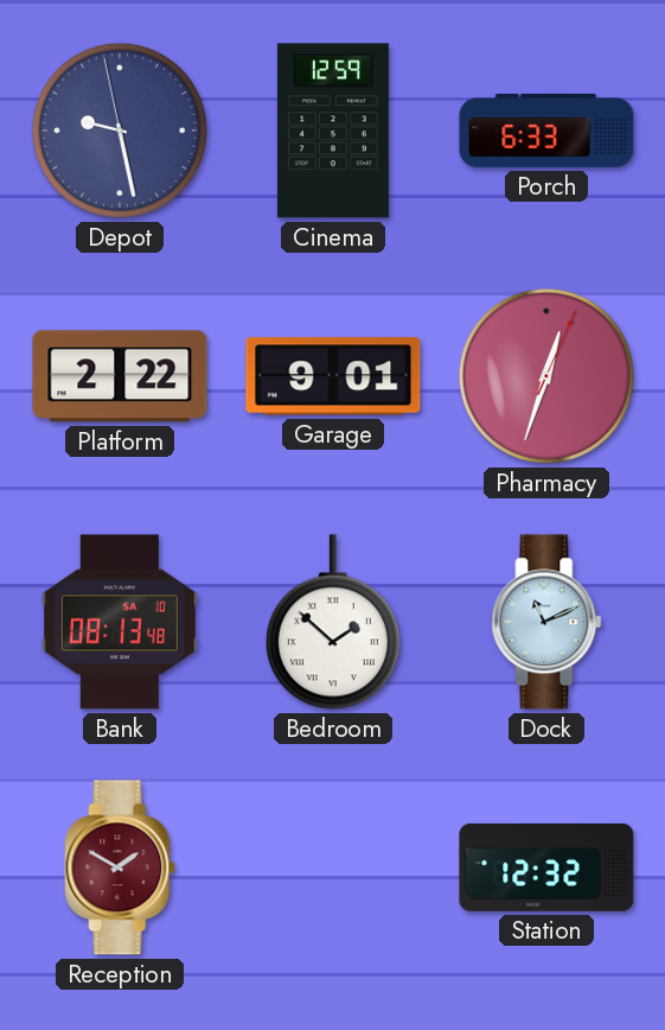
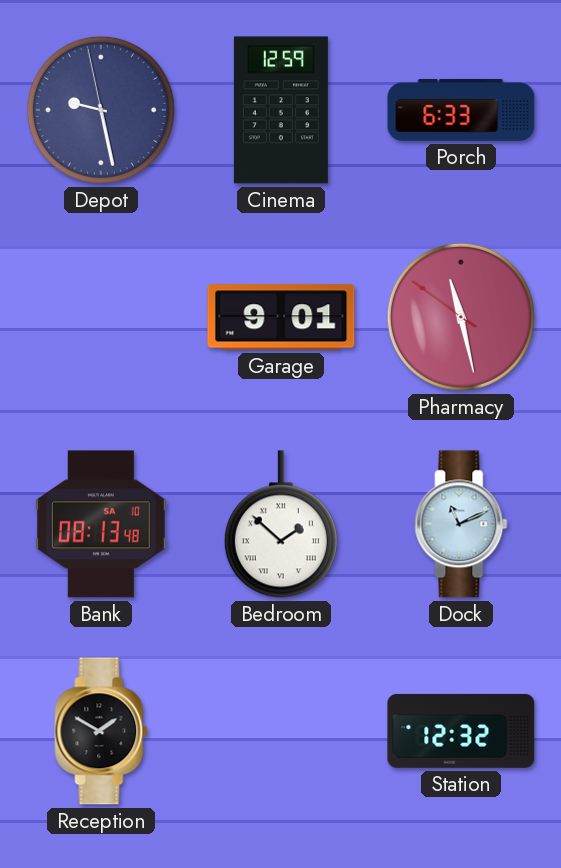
Platform: 2:22 -> none
Pharmacy: 12:33 -> 11:27
Reception dial: burgundy -> black
